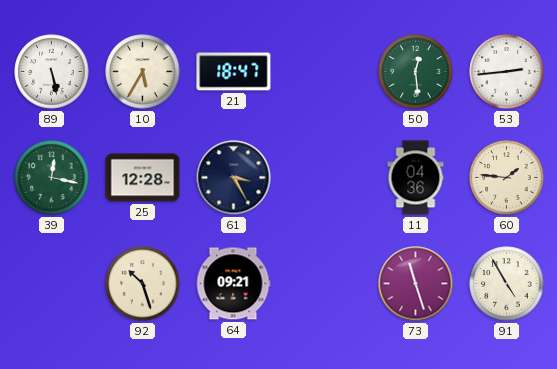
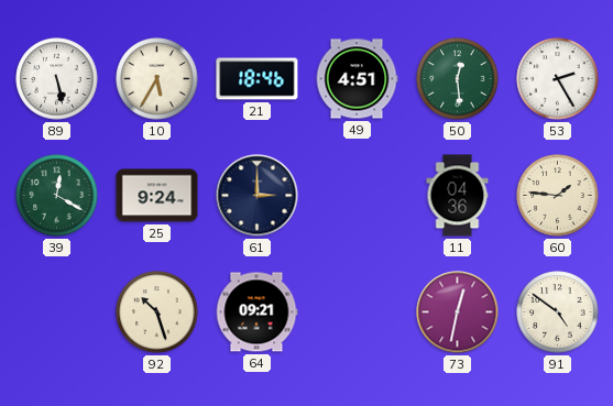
21: 18:47 -> 18:46
49: none -> 4:51
53: 2:44 -> 2:25
39: 12:17 -> 12:20
25: 12:28 -> 9:24
61: 3:25 -> 3:00
73: 11:27 -> 12:32
91: 4:55 -> 4:51
